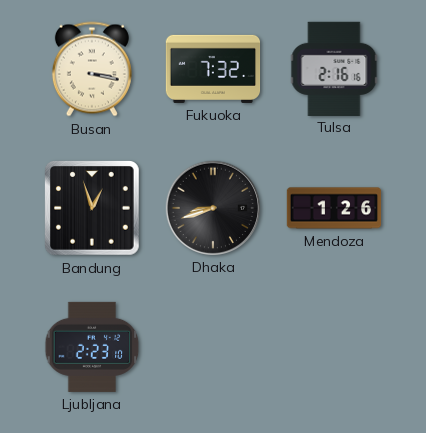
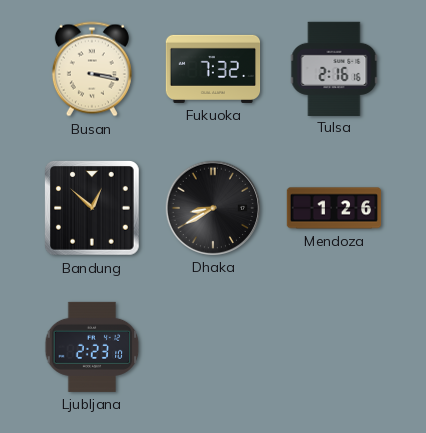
Bandung: 12:57 -> 12:52
Dhaka: 8:42 -> 8:40
